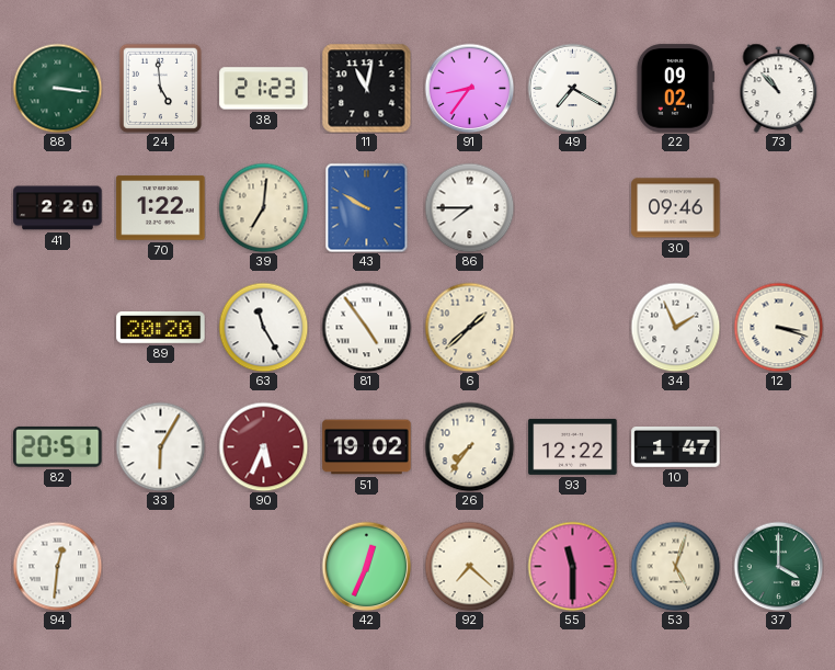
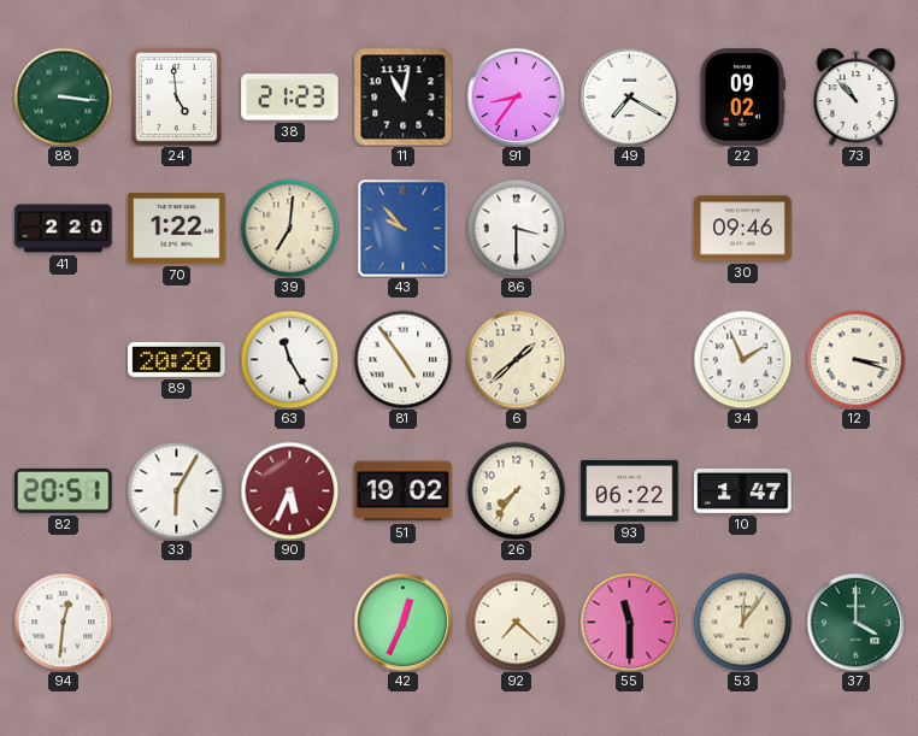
43: 9:50 -> 9:53
86: 7:45 -> 3:30
93: 12:22 -> 06:22
53: 5:03 -> 12:06
